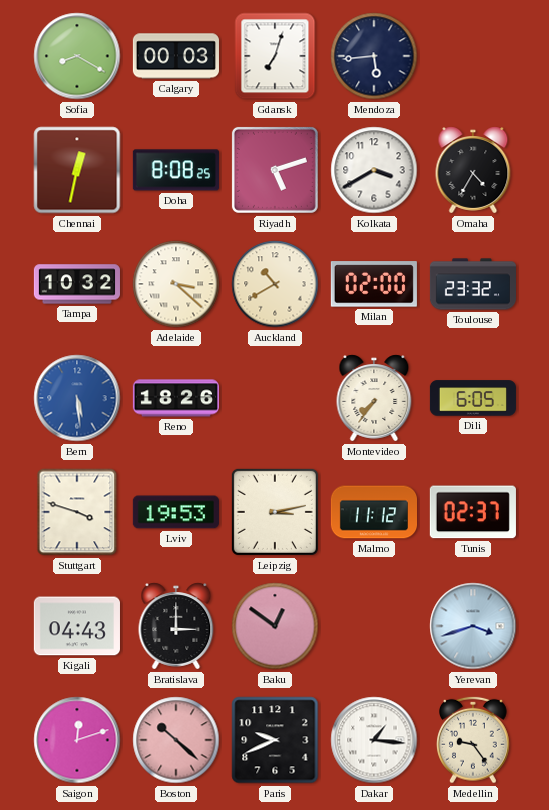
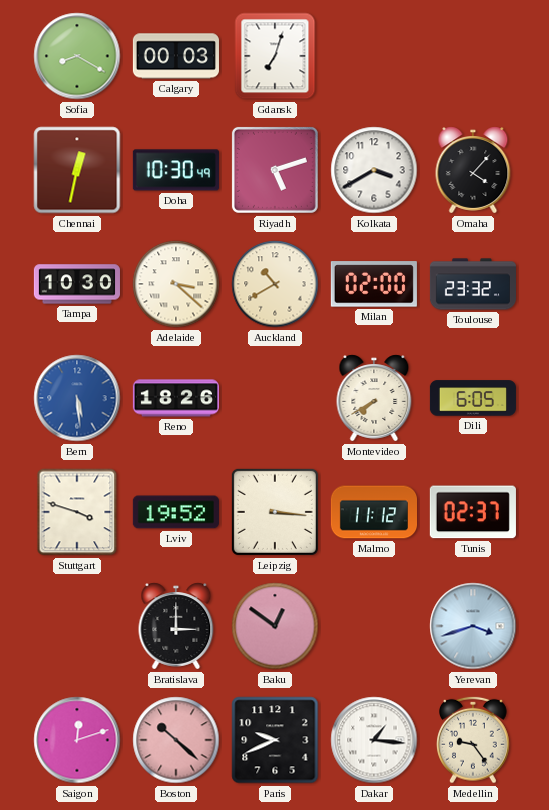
Mendoza: 5:44 -> none
Doha: 8:08 -> 10:30
Omaha: 4:35 -> 4:07
Tampa: 10:32 -> 10:30
Montevideo: 7:36 -> 7:40
Lviv: 19:53 -> 19:52
Leipzig: 3:13 -> 3:16
Kigali: 04:43 -> none
